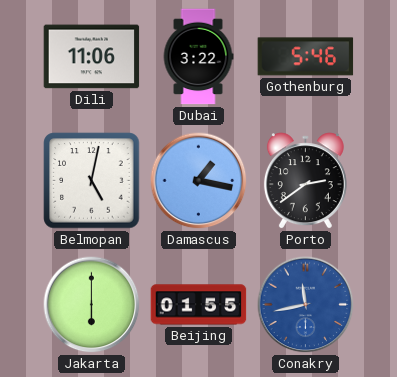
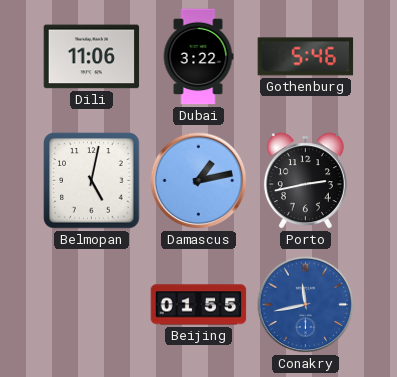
Damascus: 1:17 -> 1:13
Porto: 2:39 -> 2:43
Jakarta: 6:00 -> none
